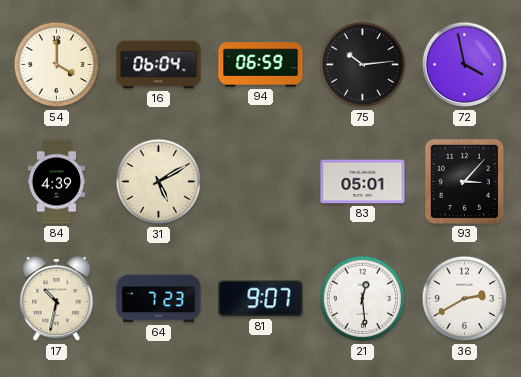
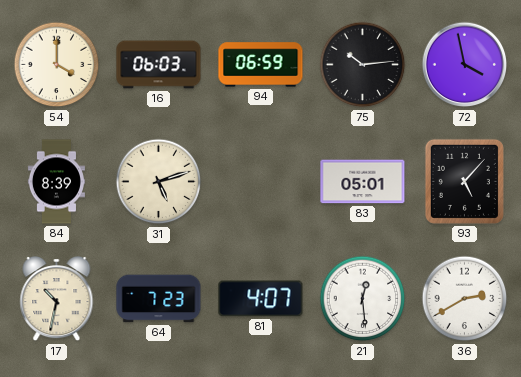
16: 06:04 -> 06:03
84: 4:39 -> 8:39
31: 5:10 -> 5:12
93: 3:07 -> 5:07
81: 9:07 -> 4:07
